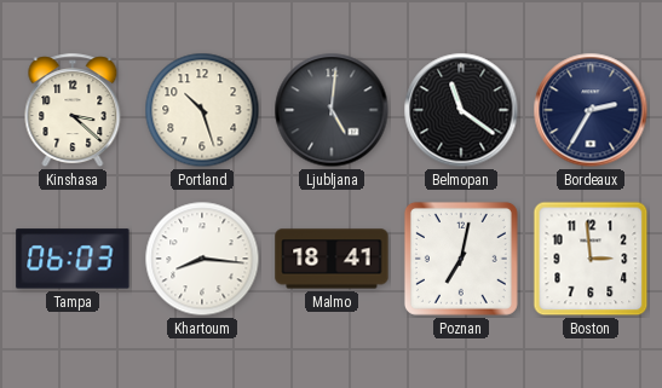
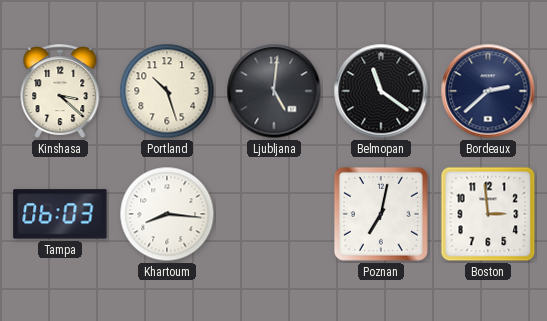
Bordeaux: 2:35 -> 2:38
Malmo: 18:41 -> none
